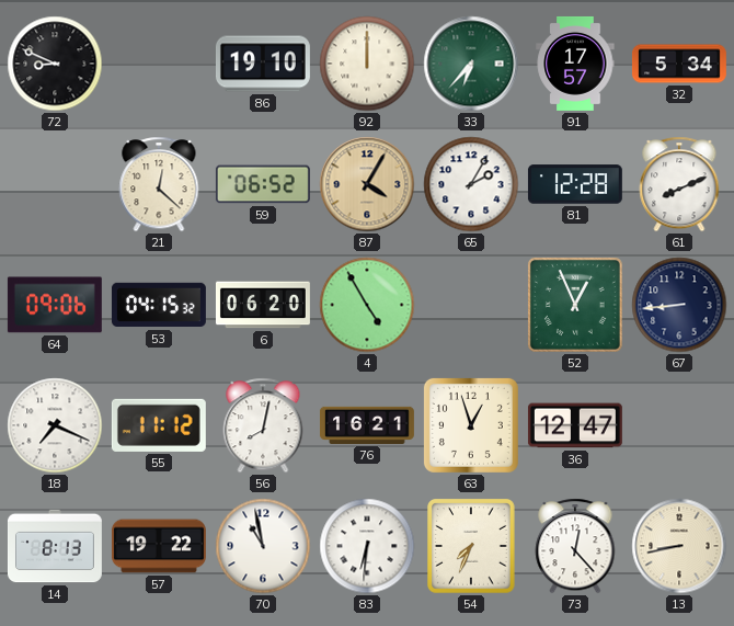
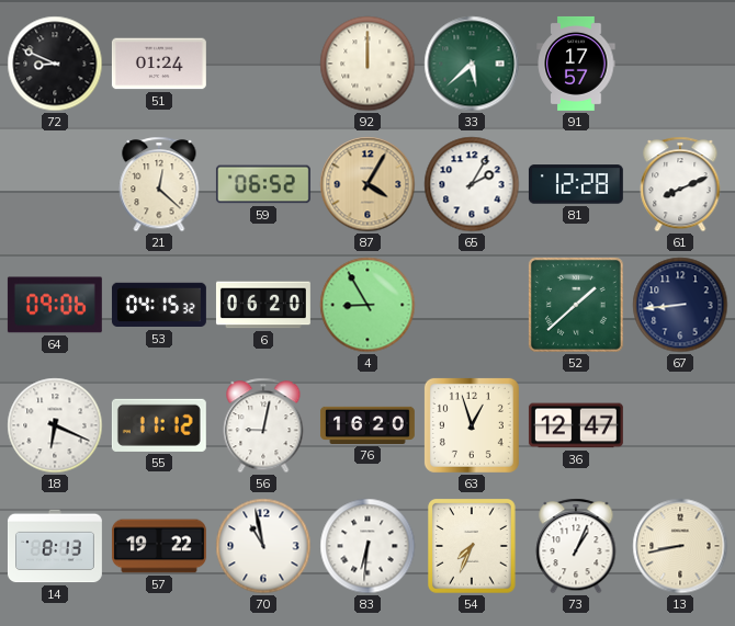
51: none -> 01:24
86: 19:10 -> none
33: 6:37 -> 5:38
32: 5:34 -> none
4: 4:55 -> 8:55
52: 12:56 -> 1:38
18: 7:19 -> 6:19
56: 8:02 -> 9:02
76: 16:21 -> 16:20
73: 12:23 -> 1:04
